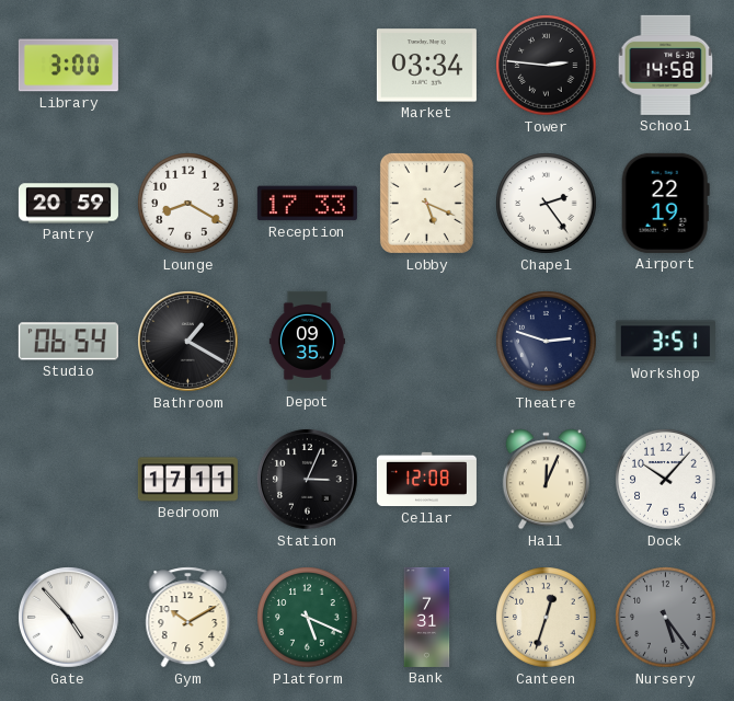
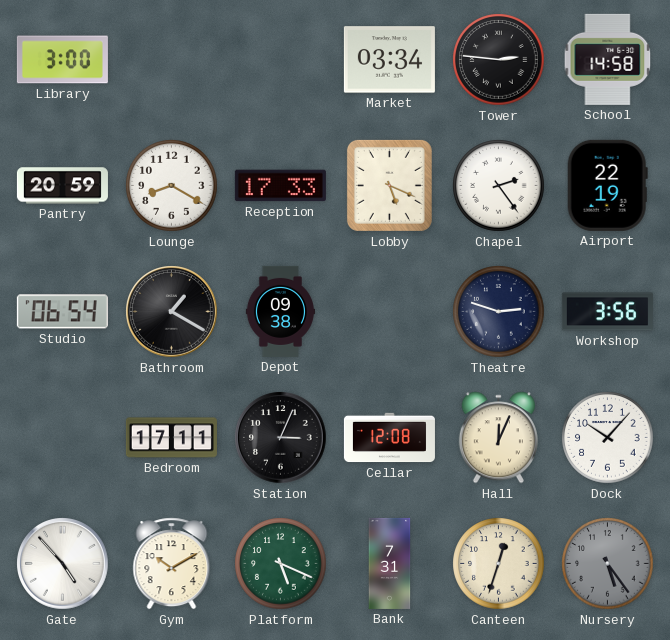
Depot: 09:35 -> 09:38
Workshop: 3:51 -> 3:56
